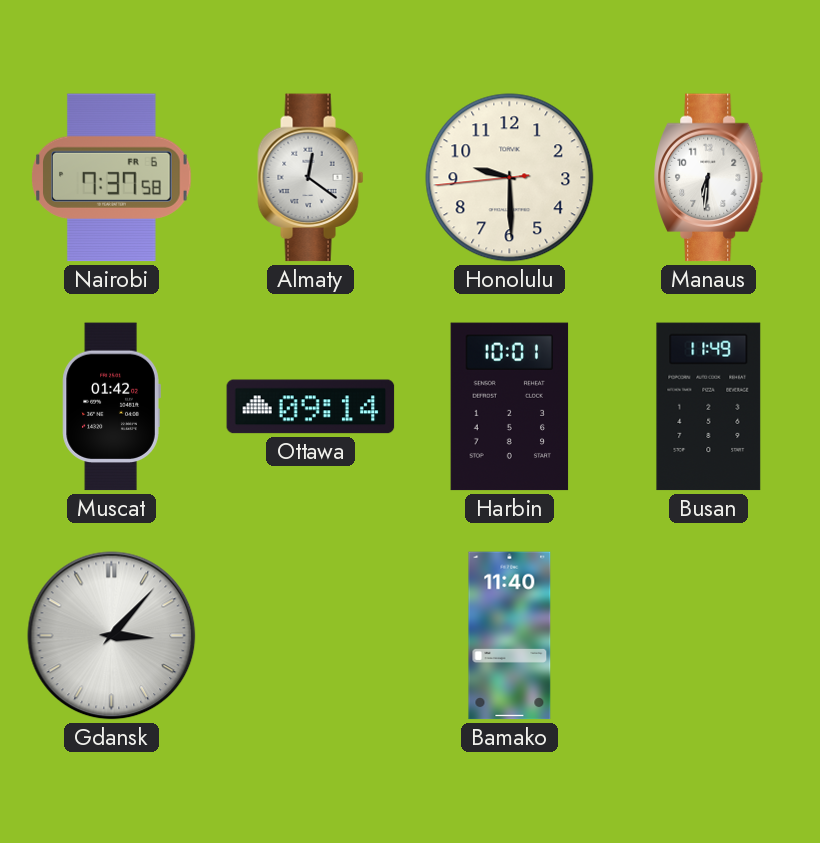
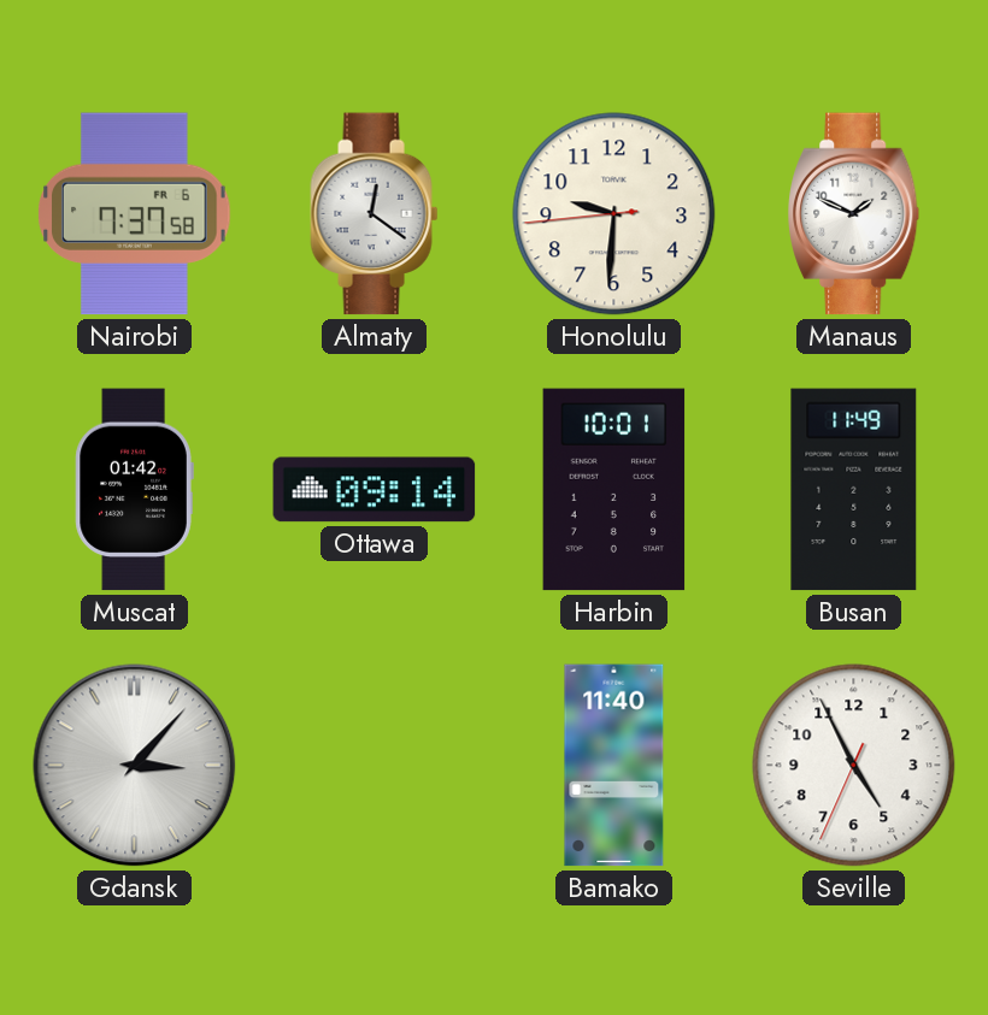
Honolulu: 9:29 -> 9:30
Manaus: 6:31 -> 1:49
Seville: none -> 4:55
